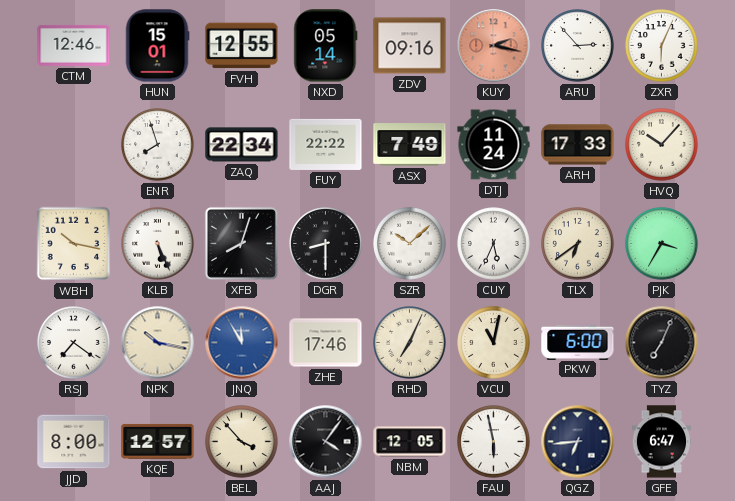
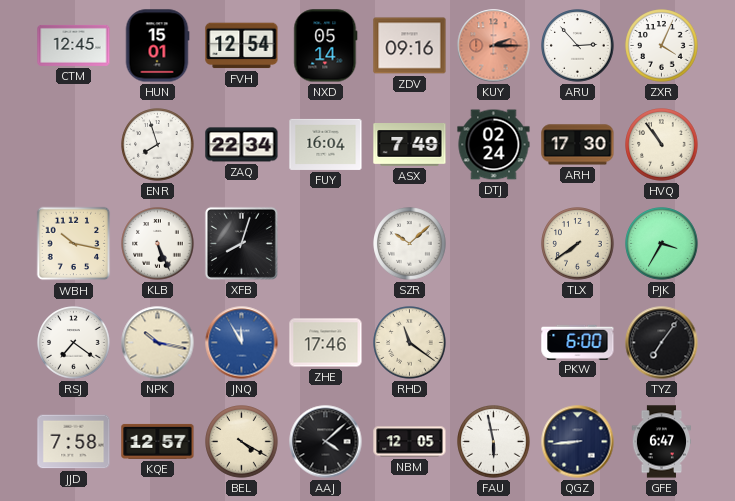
CTM: 12:46 -> 12:45
FVH: 12:55 -> 12:54
KUY: 2:17 -> 2:15
ZXR: 6:04 -> 4:04
FUY: 22:22 -> 16:04
DTJ: 11:24 -> 02:24
ARH: 17:33 -> 17:30
HVQ: 10:07 -> 10:54
DGR: 8:30 -> none
CUY: 5:34 -> none
TLX: 6:39 -> 7:39
RHD: 7:04 -> 11:21
VCU: 11:02 -> none
TYZ: 7:04 -> 7:06
JJD: 8:00 -> 7:58
BEL: 3:53 -> 4:20
AAJ: 4:06 -> 4:08
QGZ: 6:44 -> 8:44
